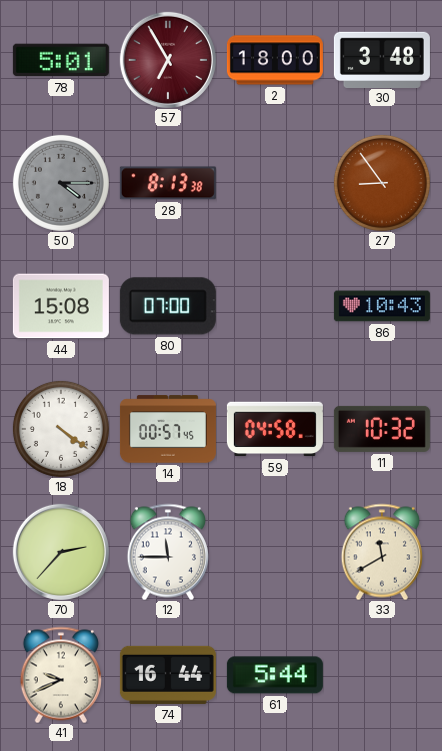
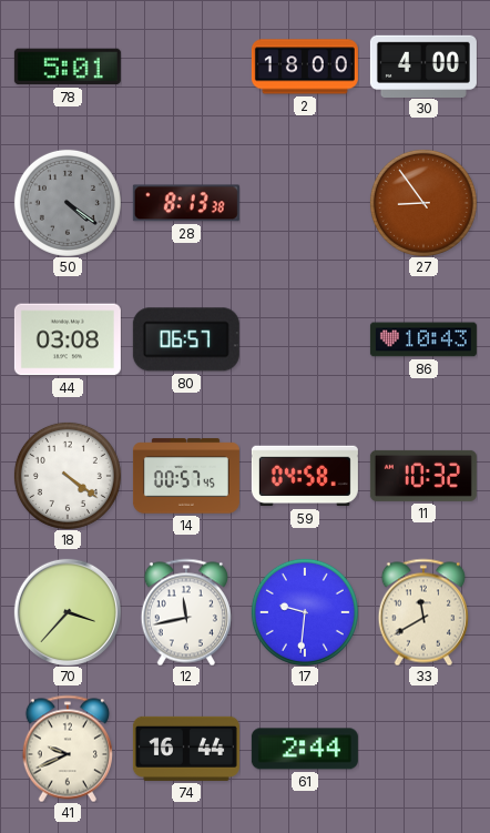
57: 6:55 -> none
30: 3:48 -> 4:00
50: 4:15 -> 4:21
44: 15:08 -> 03:08
80: 07:00 -> 06:57
70: 2:37 -> 3:37
12: 11:45 -> 11:43
17: none -> 9:31
61: 5:44 -> 2:44
